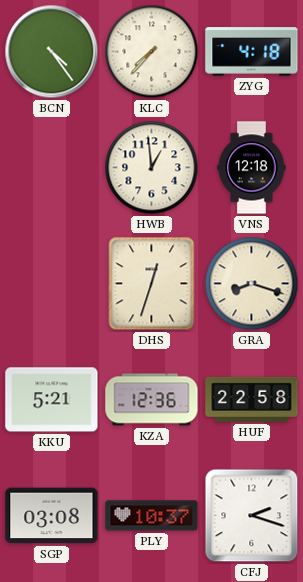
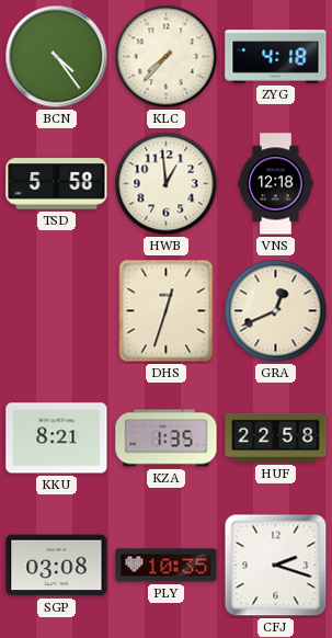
TSD: none -> 5:58
GRA: 8:18 -> 12:41
KKU: 5:21 -> 8:21
KZA: 12:36 -> 1:35
PLY: 10:37 -> 10:35
